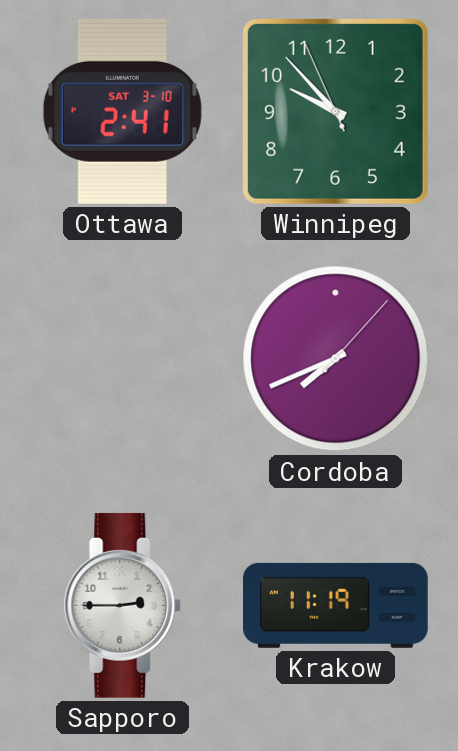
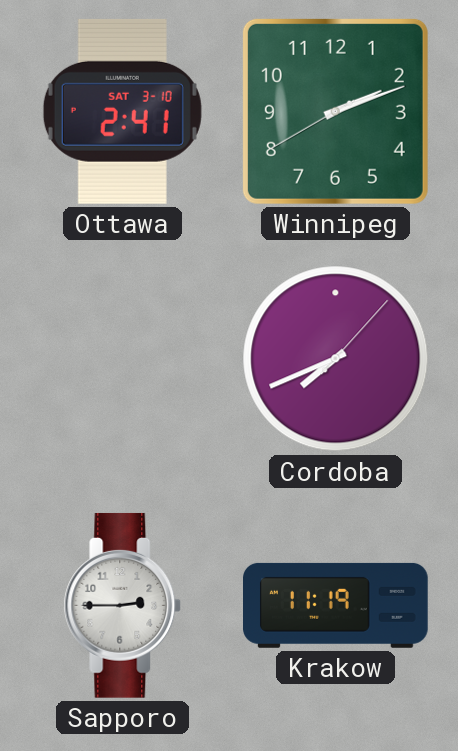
Winnipeg: 9:52 -> 2:11
